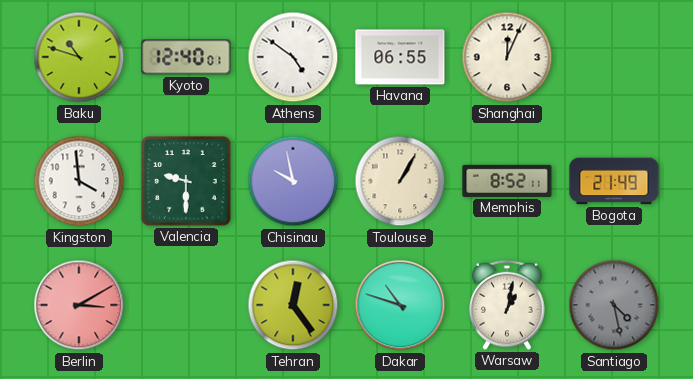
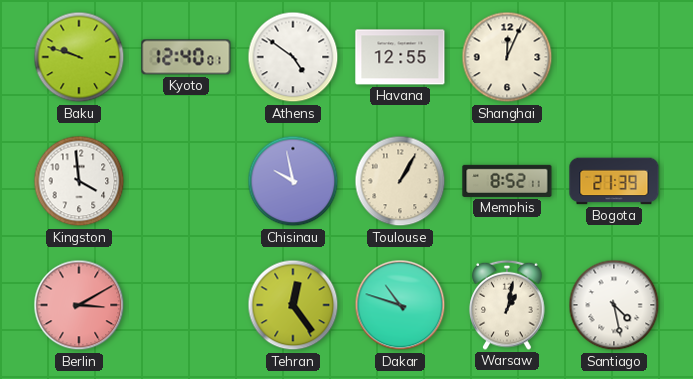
Baku: 10:48 -> 9:48
Havana: 06:55 -> 12:55
Valencia: 9:30 -> none
Bogota: 21:49 -> 21:39
Santiago dial: grey -> white
